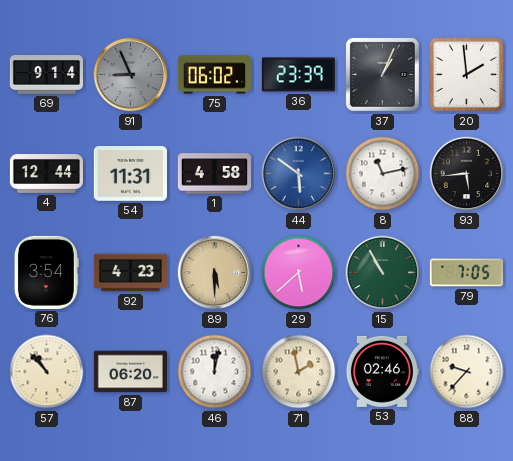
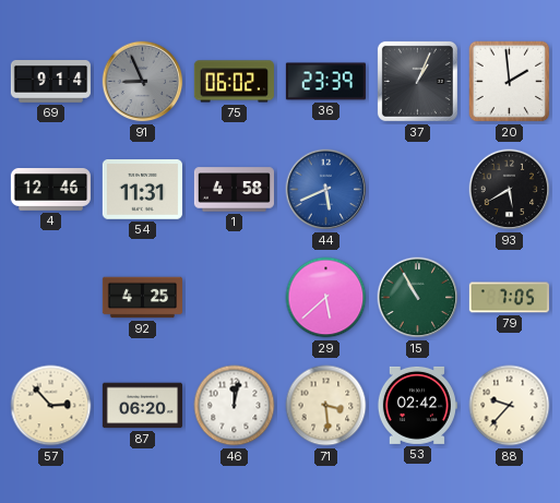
4: 12:44 -> 12:46
44: 5:51 -> 5:41
8: 11:13 -> none
93: 5:44 -> 5:40
76: 3:54 -> none
92: 4:23 -> 4:25
89: 5:30 -> none
57: 10:53 -> 2:53
71: 1:58 -> 3:29
53: 02:46 -> 02:42
